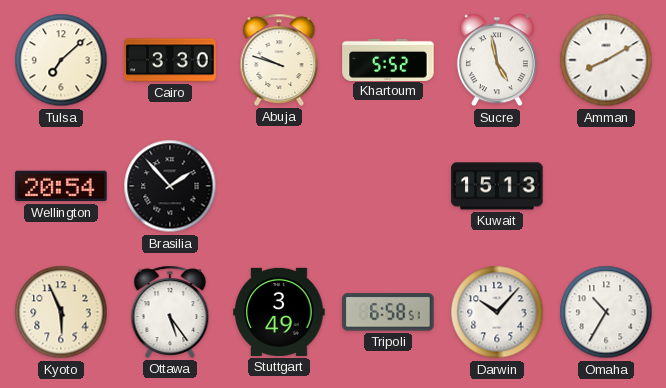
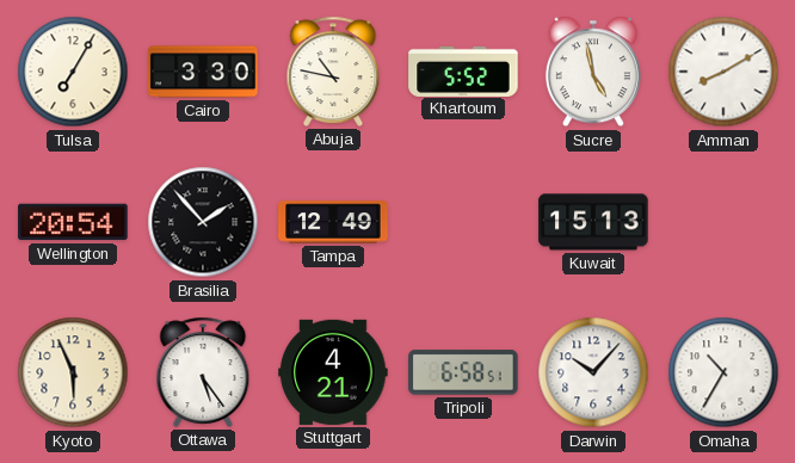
Tulsa: 7:08 -> 7:05
Abuja: 9:48 -> 10:47
Tampa: none -> 12:49
Stuttgart: 3:49 -> 4:21
